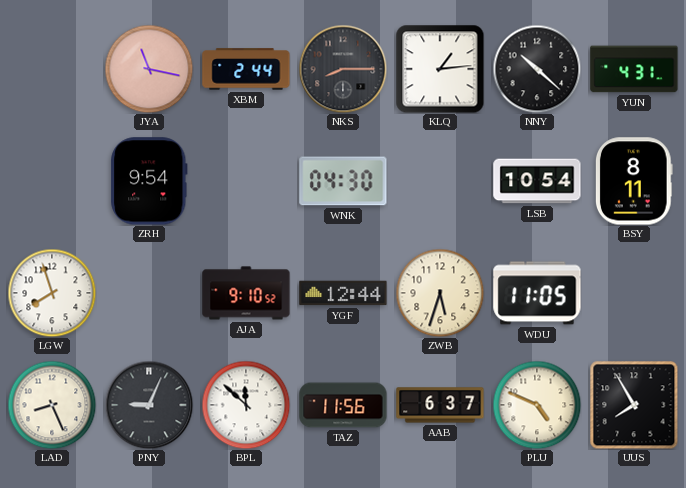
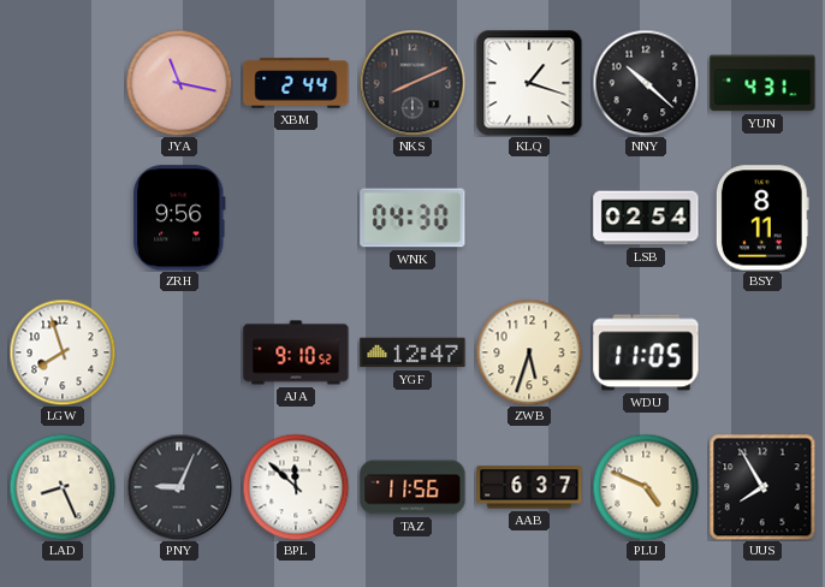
NKS: 8:15 -> 8:11
KLQ: 1:14 -> 1:18
ZRH: 9:54 -> 9:56
LSB: 10:54 -> 02:54
YGF: 12:44 -> 12:47
